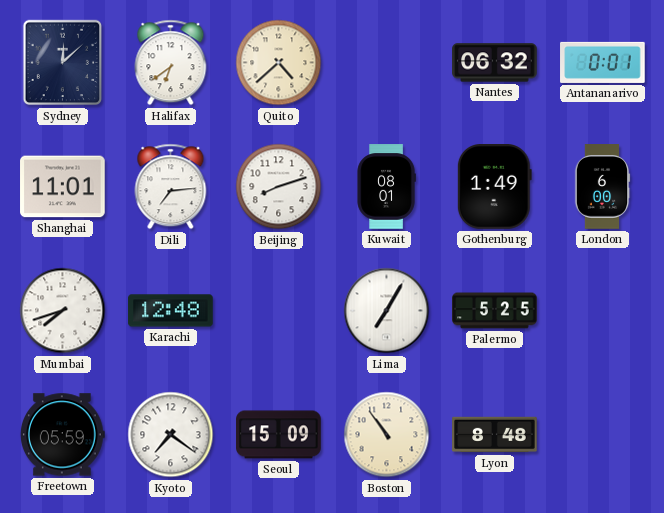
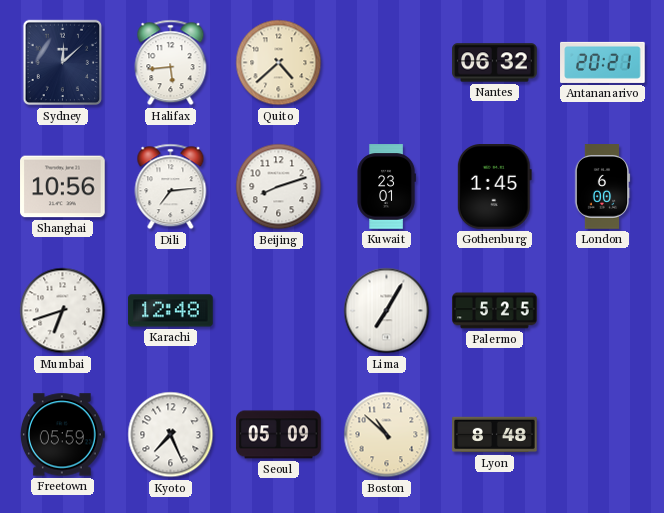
Halifax: 6:39 -> 5:44
Antananarivo: 0:01 -> 20:21
Shanghai: 11:01 -> 10:56
Kuwait: 08:01 -> 23:01
Gothenburg: 1:49 -> 1:45
Mumbai: 7:42 -> 6:42
Kyoto: 7:21 -> 7:26
Seoul: 15:09 -> 05:09
Boston: 10:54 -> 10:52
